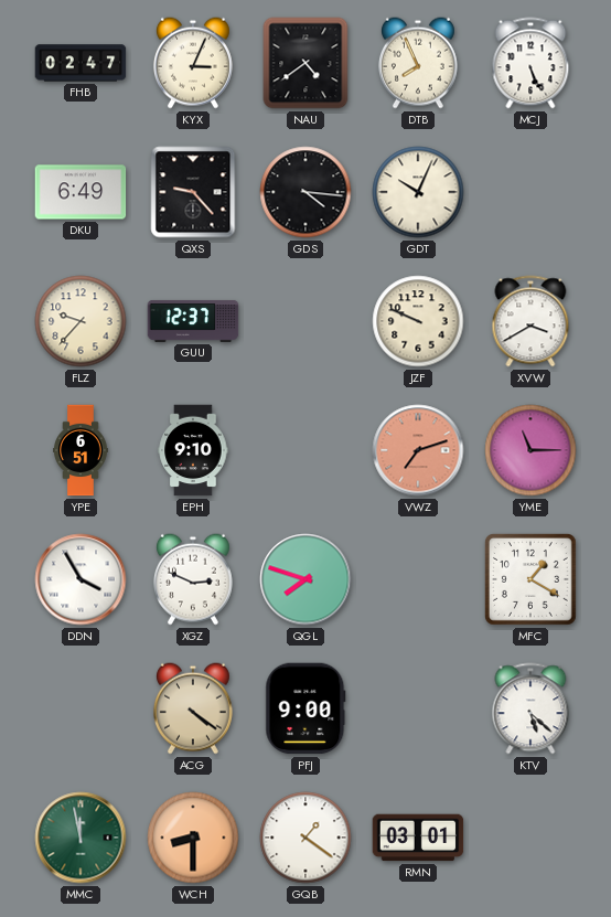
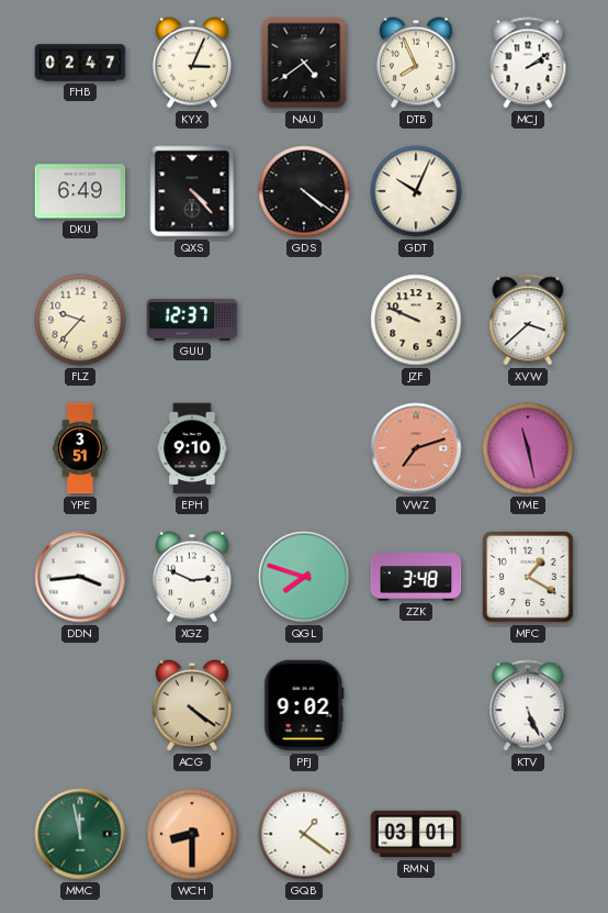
MCJ: 5:26 -> 2:09
QXS: 9:23 -> 4:23
GDS: 4:16 -> 4:21
XVW: 3:40 -> 3:38
YPE: 6:51 -> 3:51
YME: 11:15 -> 11:28
DDN: 3:55 -> 3:44
ZZK: none -> 3:48
PFJ: 9:00 -> 9:02
KTV: 5:22 -> 5:26
